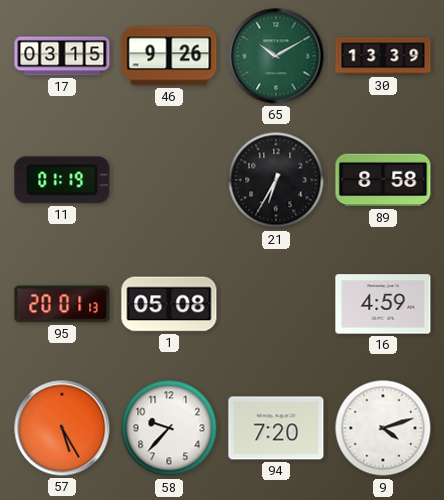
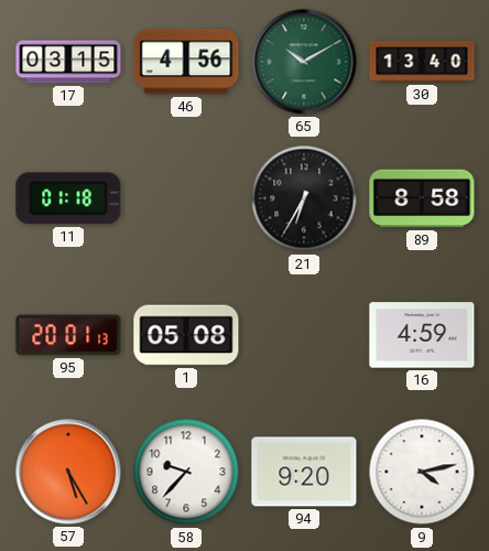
46: 9:26 -> 4:56
30: 13:39 -> 13:40
11: 01:19 -> 01:18
94: 7:20 -> 9:20
9: 4:12 -> 4:13
